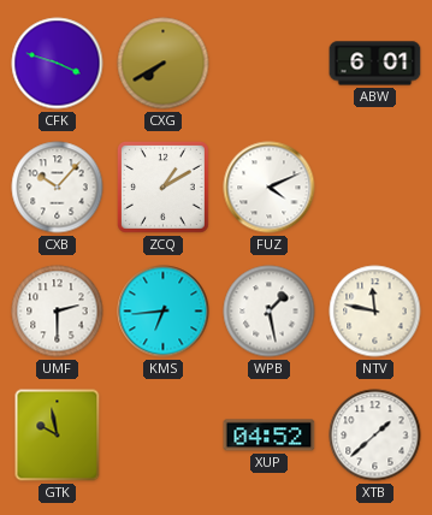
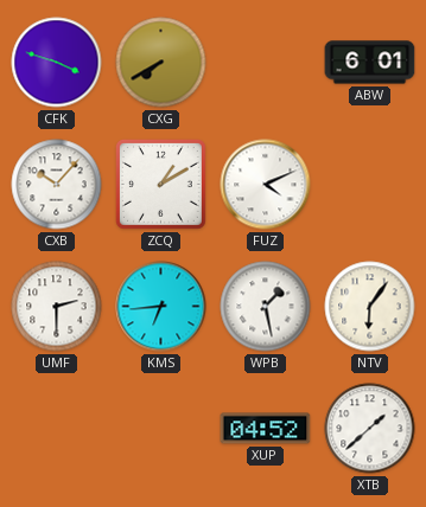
NTV: 11:47 -> 6:06
GTK: 9:58 -> none
